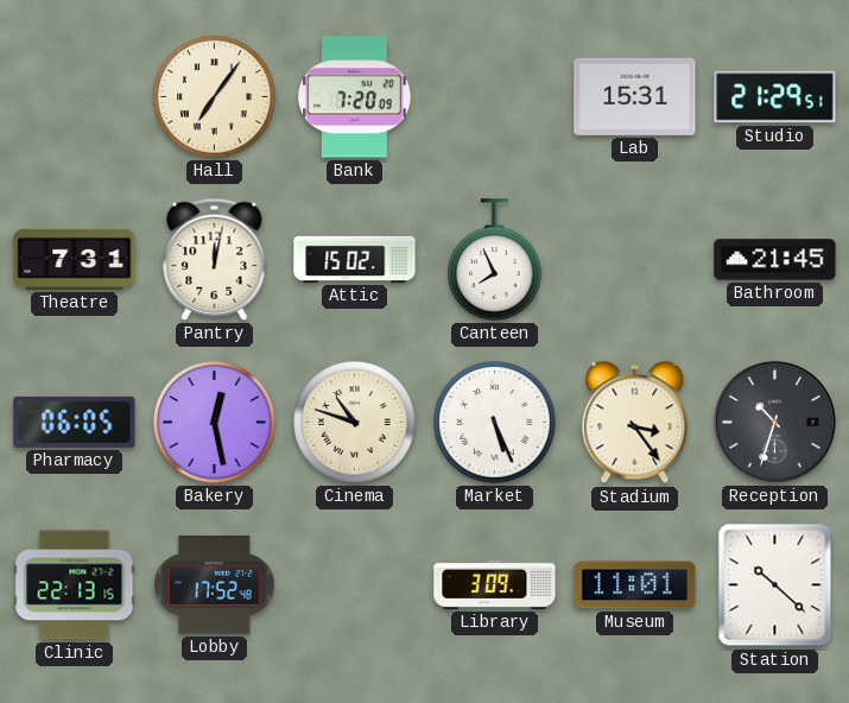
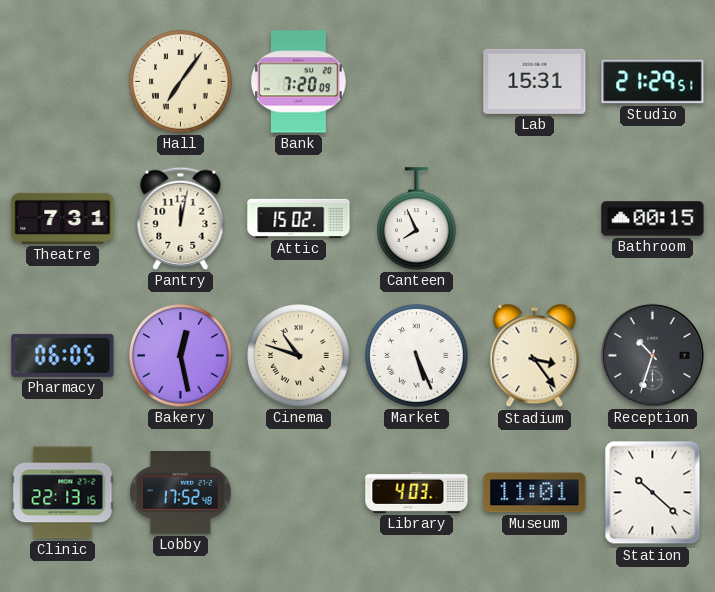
Bathroom: 21:45 -> 00:15
Library: 3:09 -> 4:03
